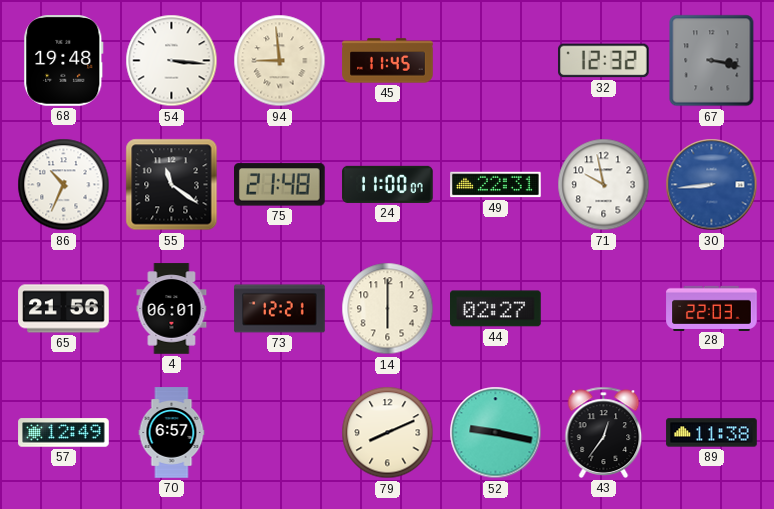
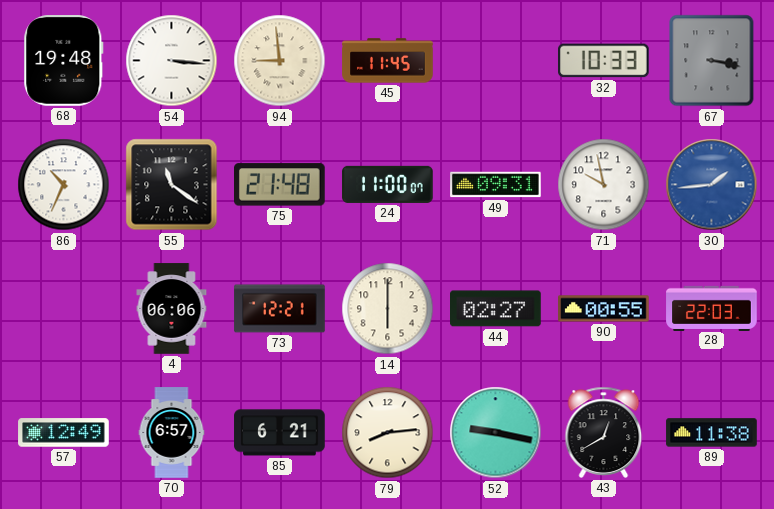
32: 12:32 -> 10:33
49: 22:31 -> 09:31
30: 8:44 -> 1:44
65: 21:56 -> none
4: 06:01 -> 06:06
90: none -> 00:55
85: none -> 6:21
79: 8:11 -> 8:14
43: 12:36 -> 12:40
